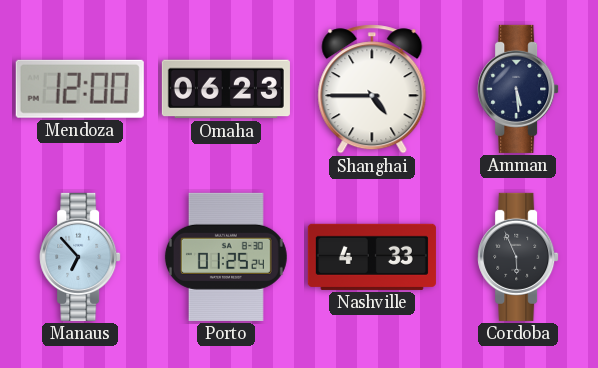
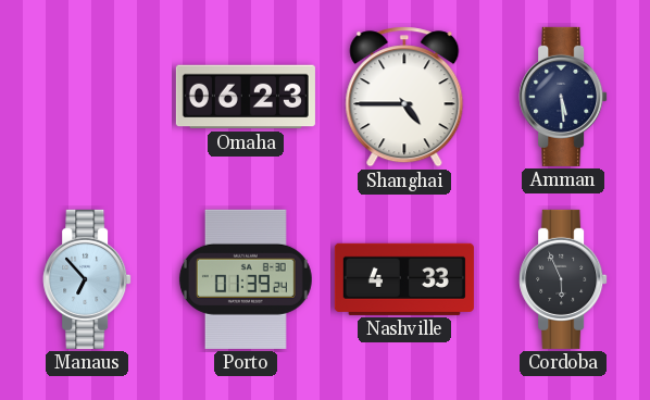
Mendoza: 12:00 -> none
Porto: 01:25 -> 01:39
